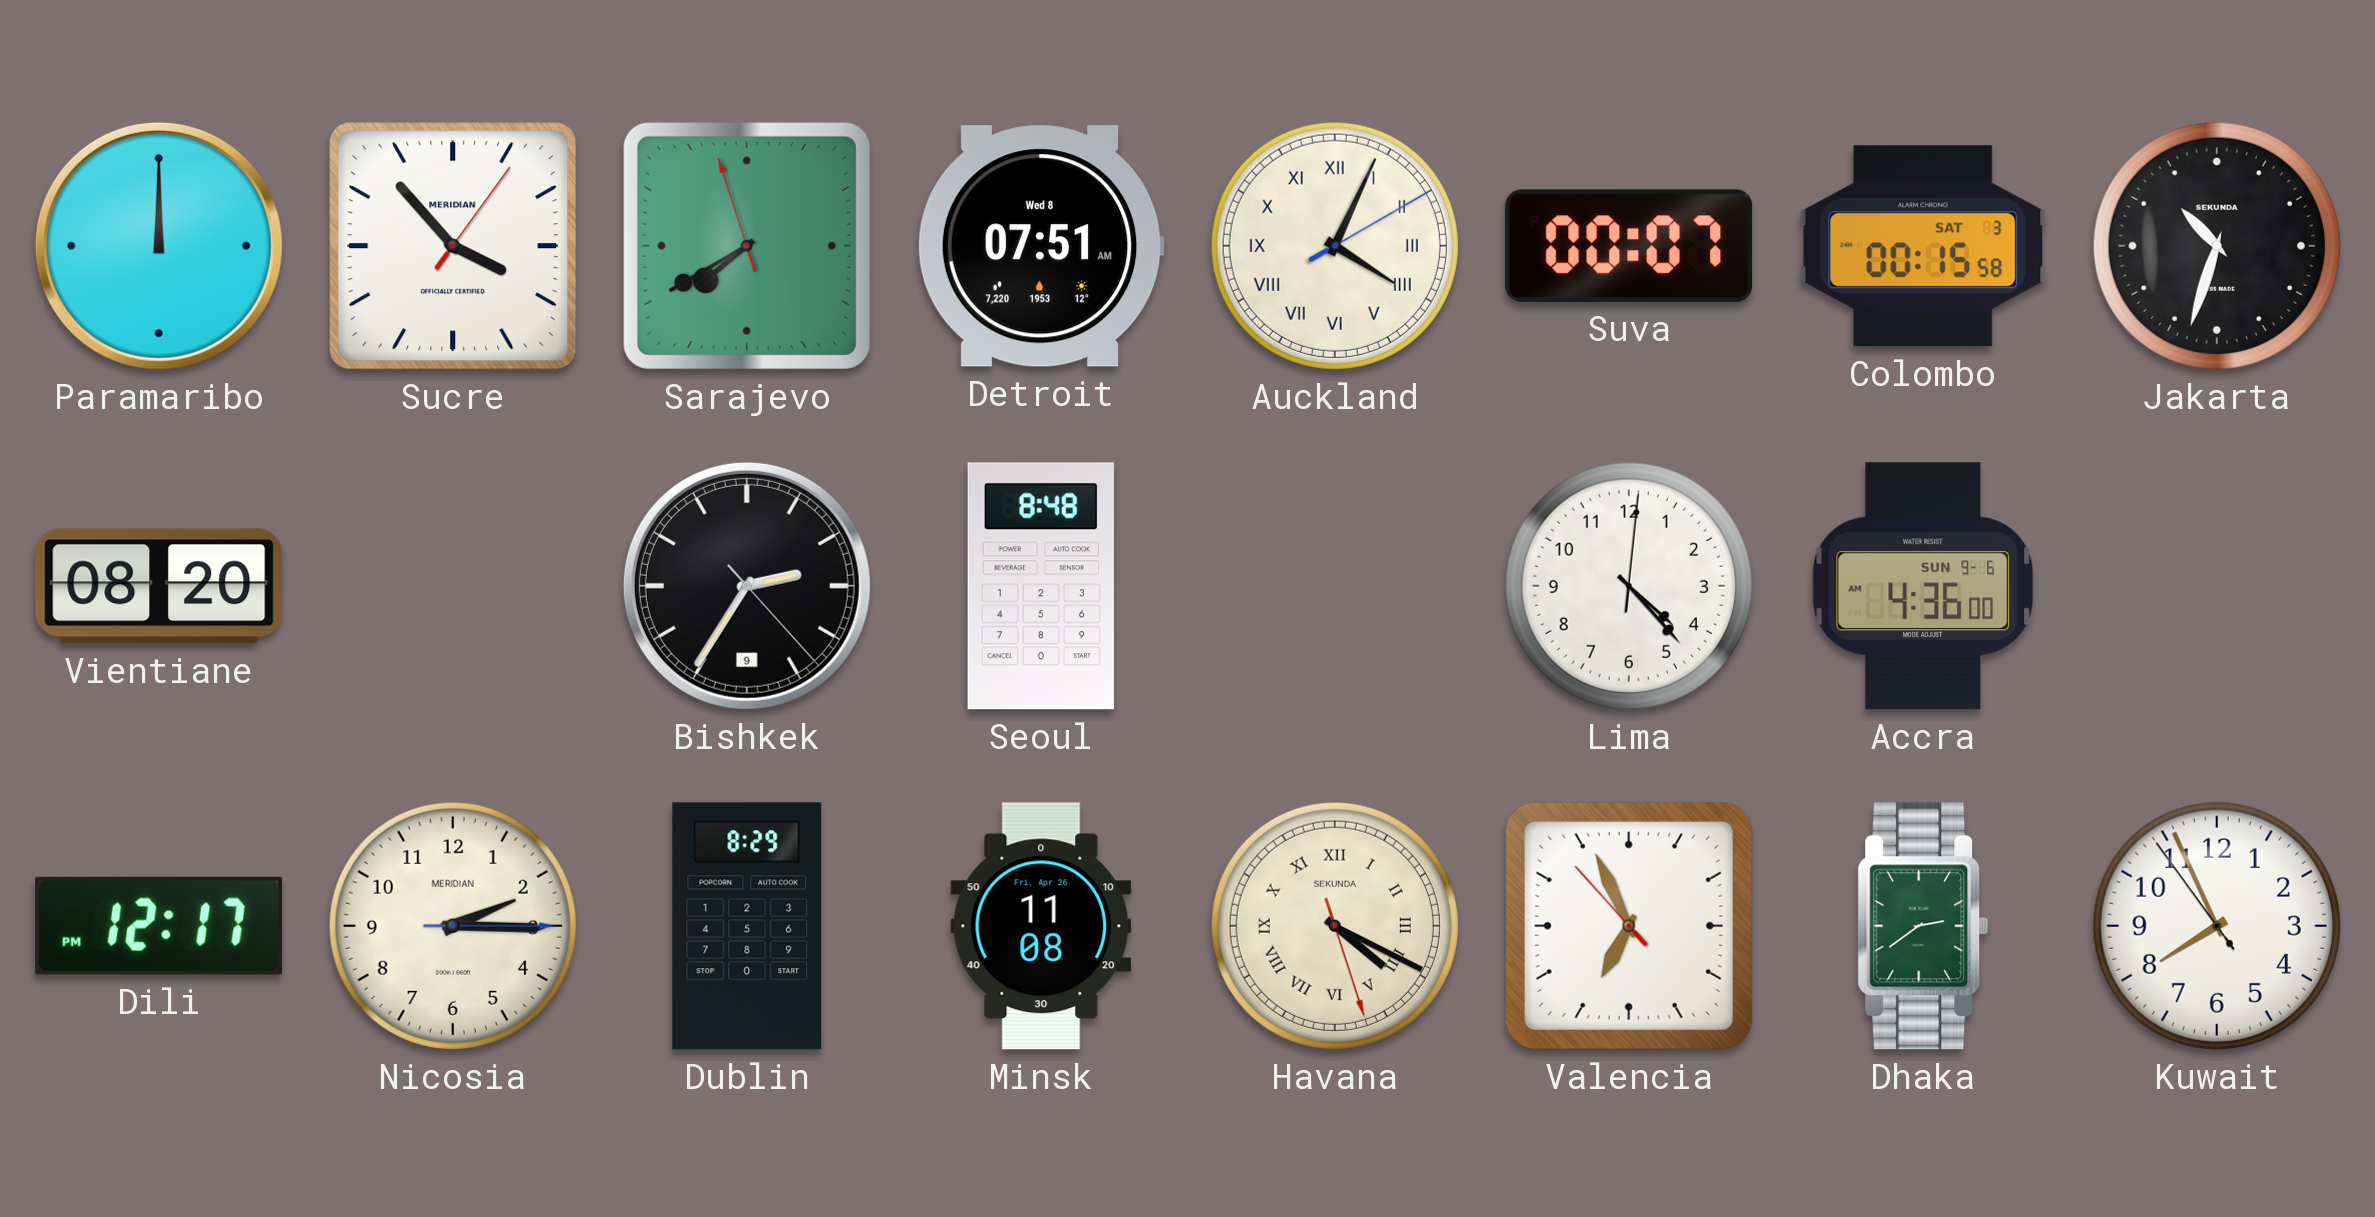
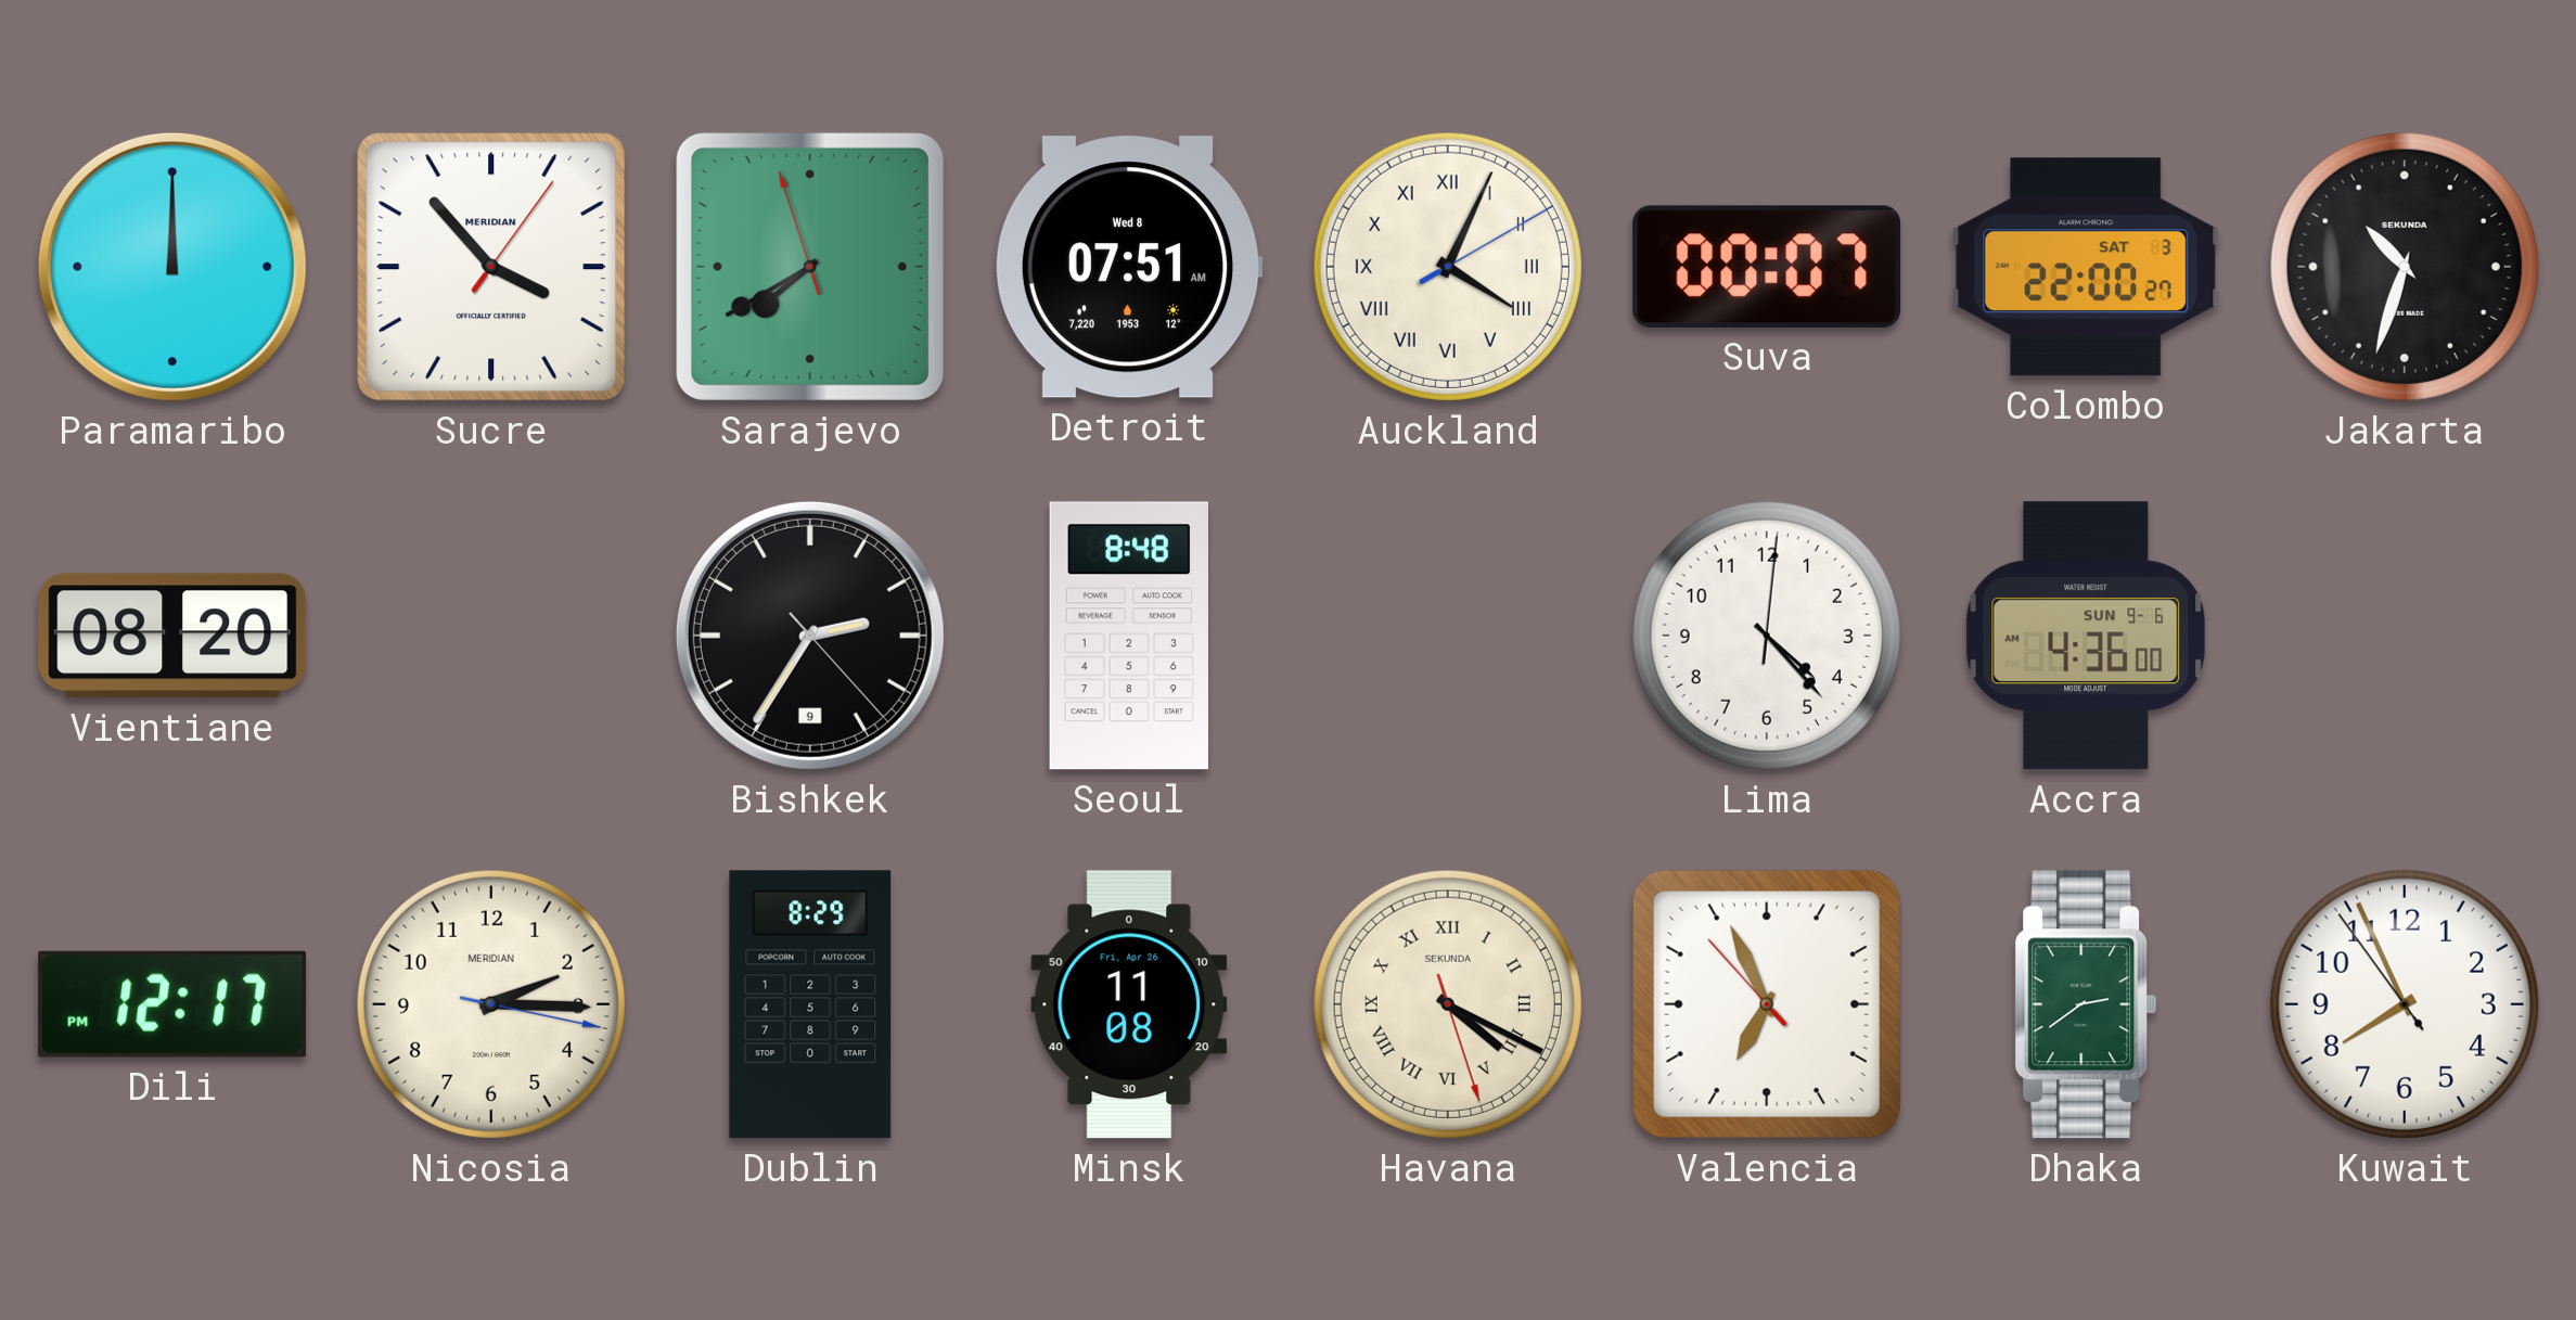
Colombo: 00:15 -> 22:00
Nicosia: 2:15:15 -> 2:15:17
